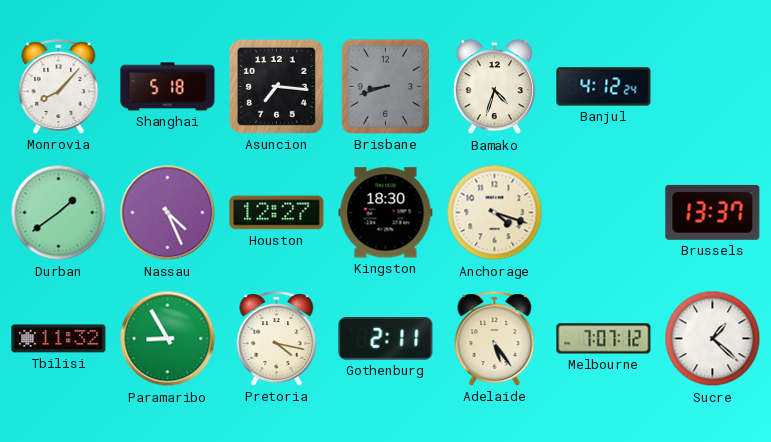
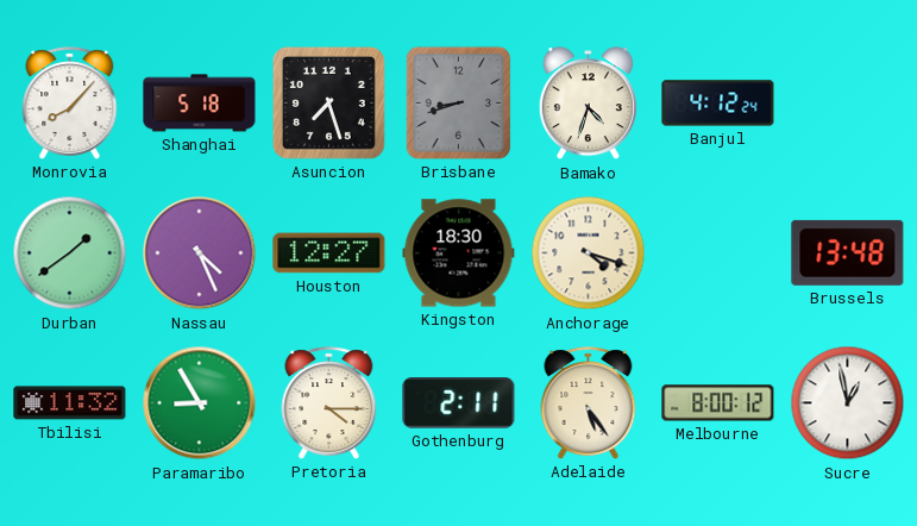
Asuncion: 7:16 -> 7:27
Brussels: 13:37 -> 13:48
Pretoria: 4:17 -> 4:15
Melbourne: 7:07 -> 8:00
Sucre: 1:22 -> 12:58
